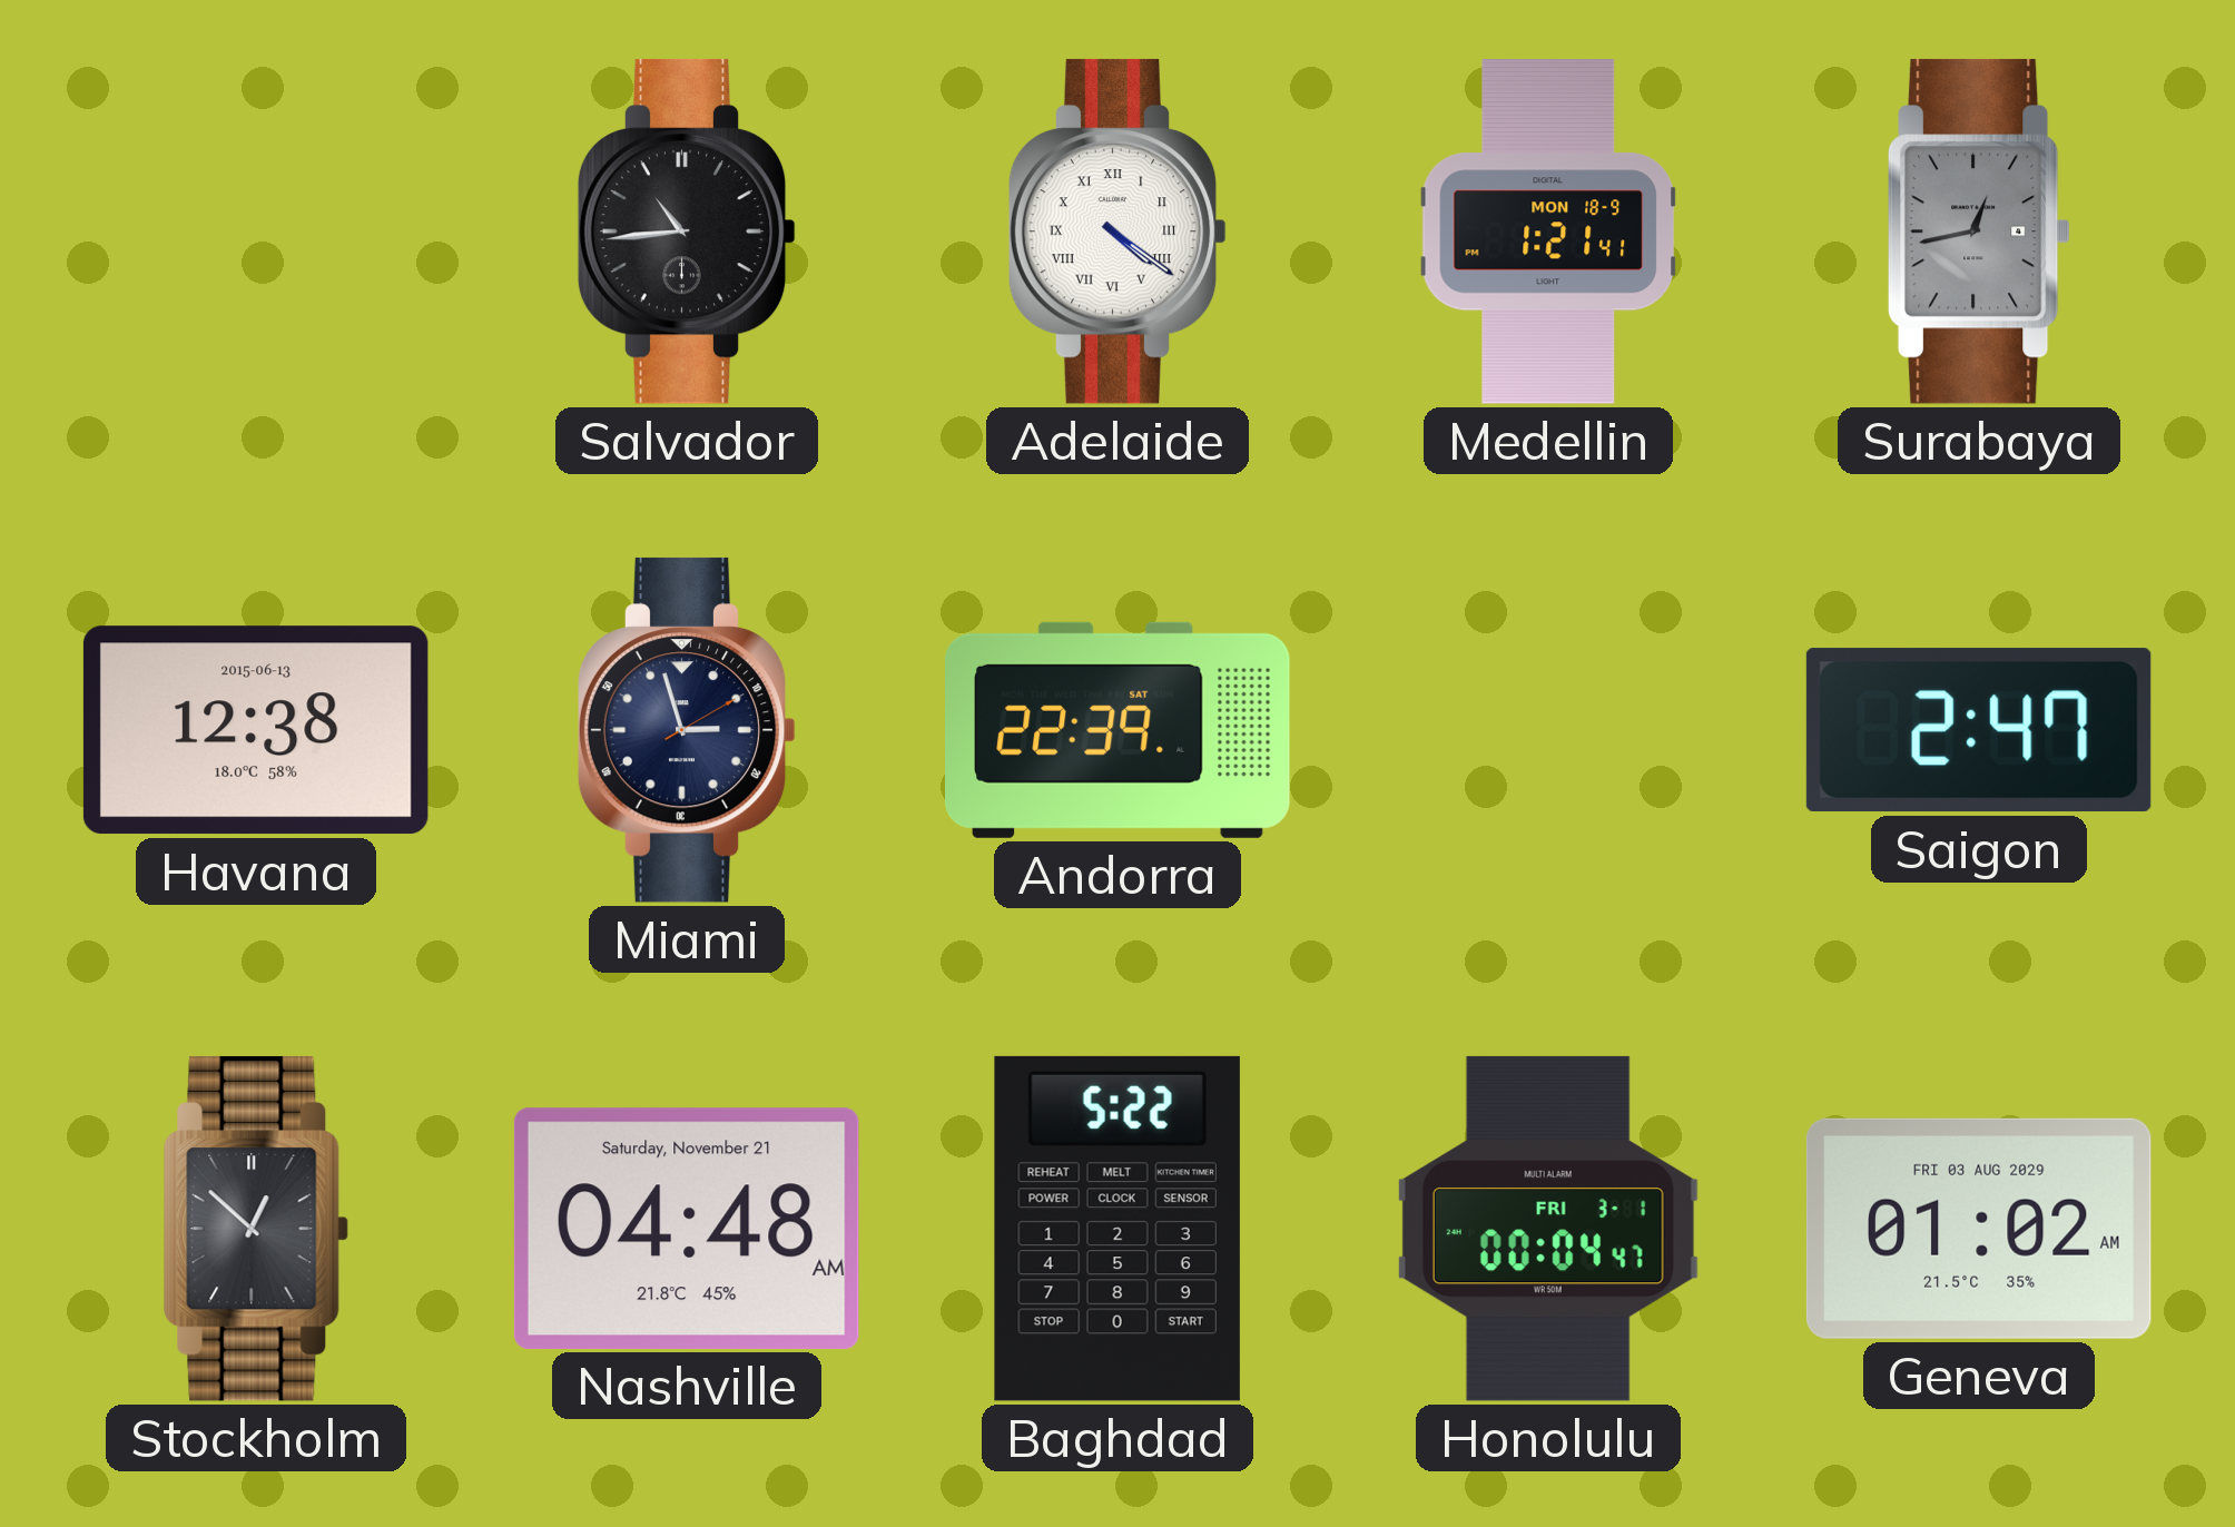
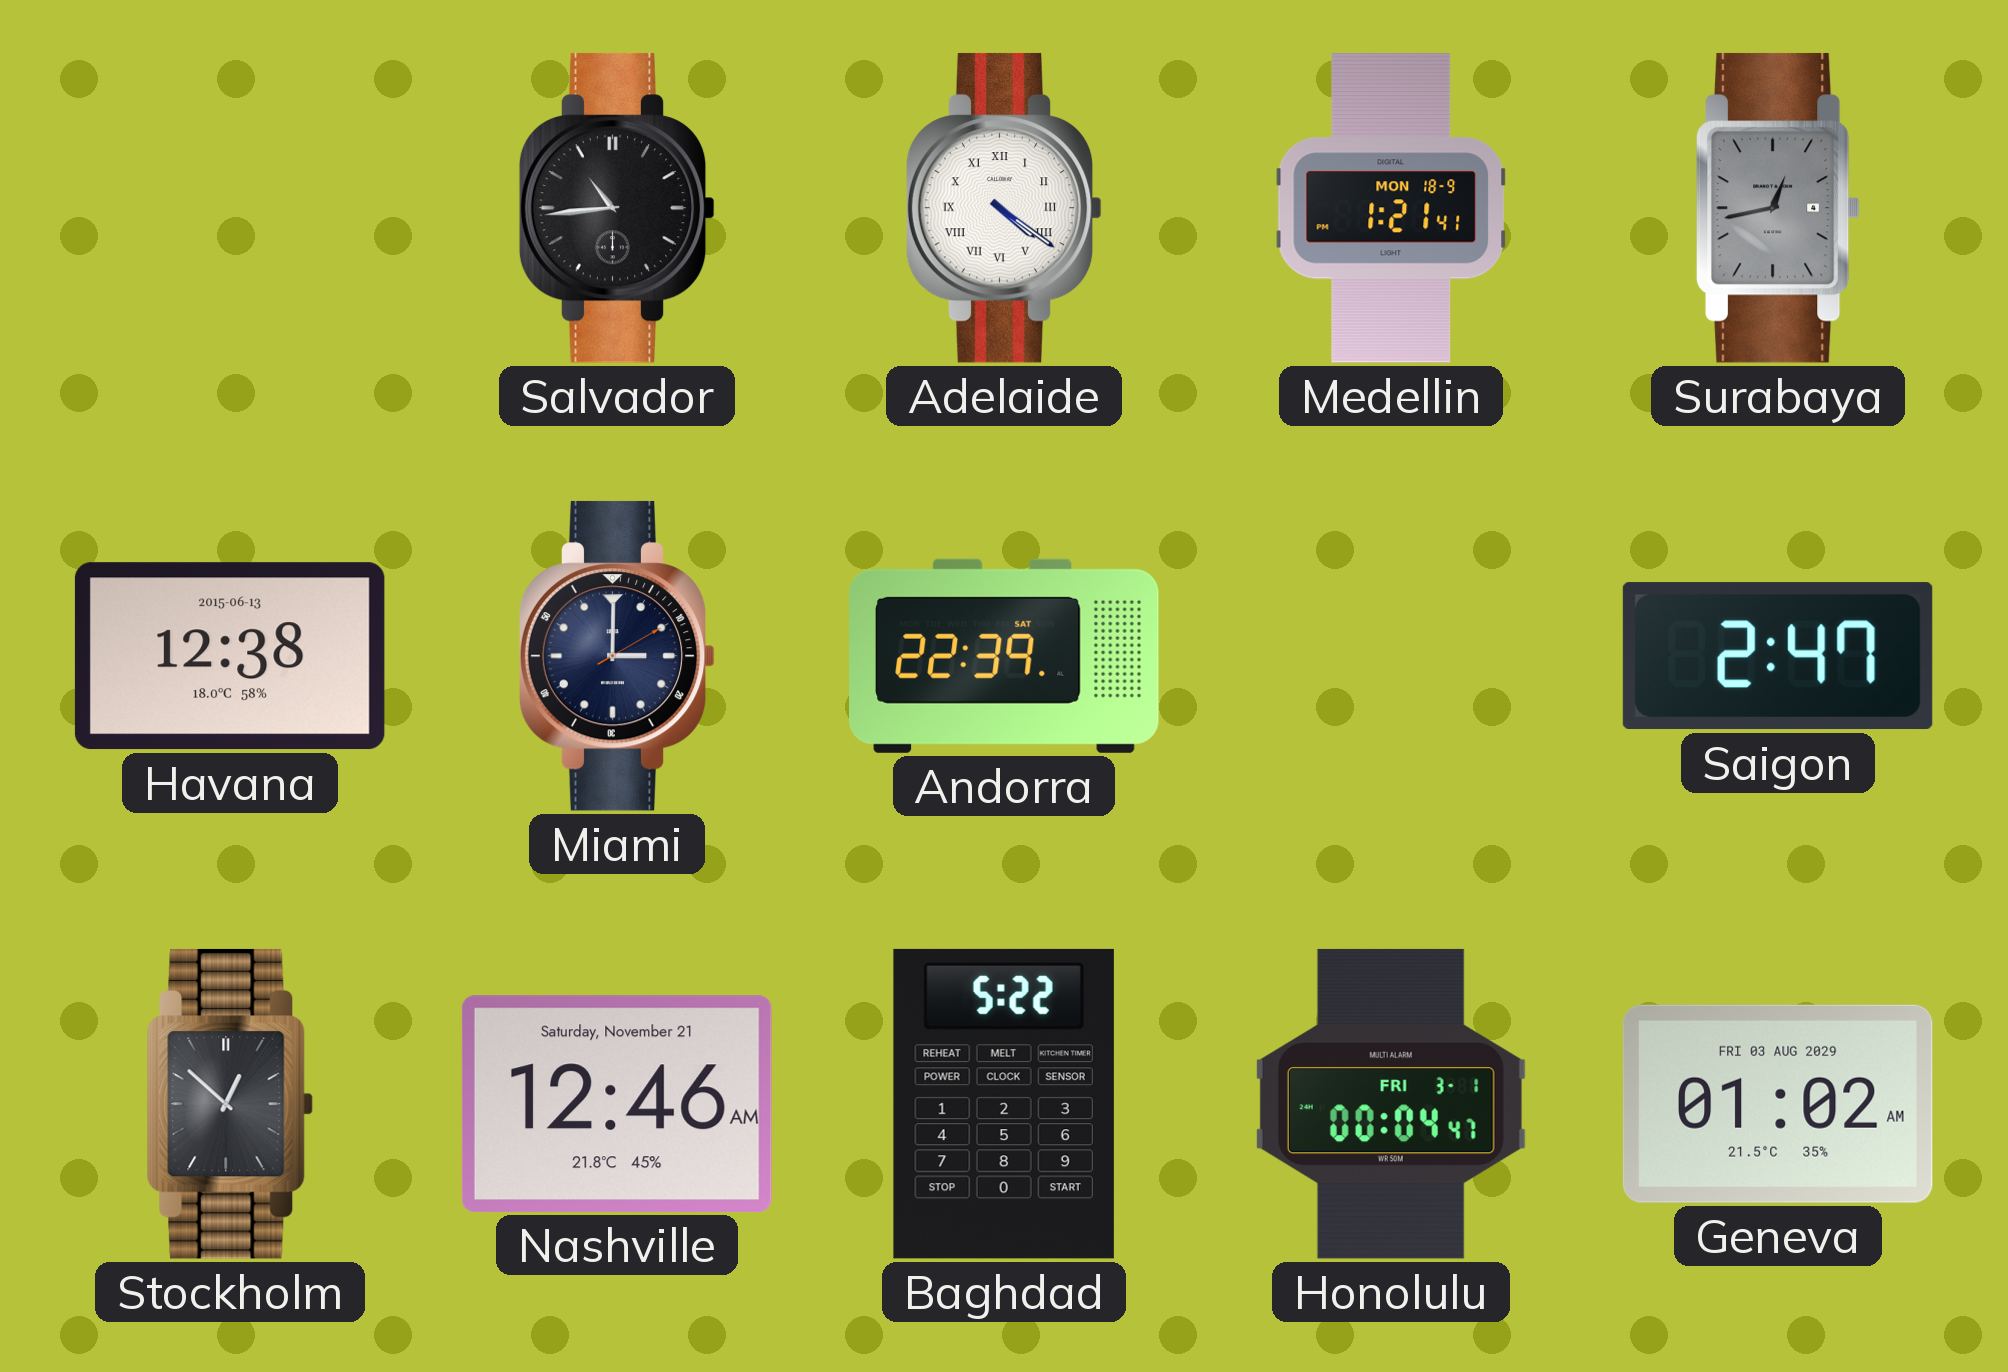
Miami: 2:57 -> 3:00
Nashville: 04:48 -> 12:46
